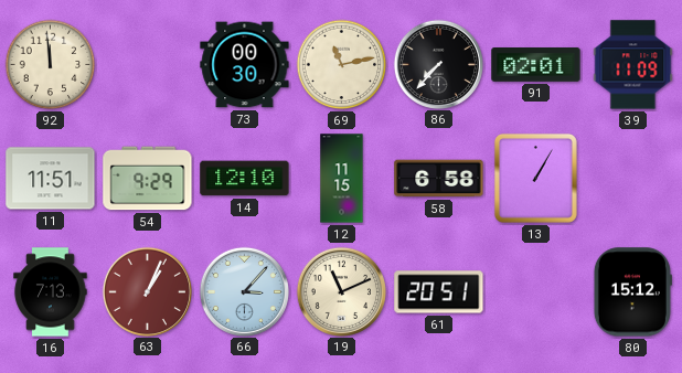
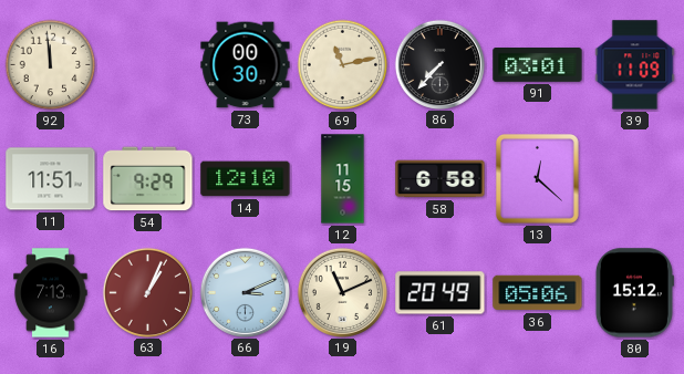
91: 02:01 -> 03:01
13: 1:05 -> 12:22
66: 3:07 -> 3:11
61: 20:51 -> 20:49
36: none -> 05:06
